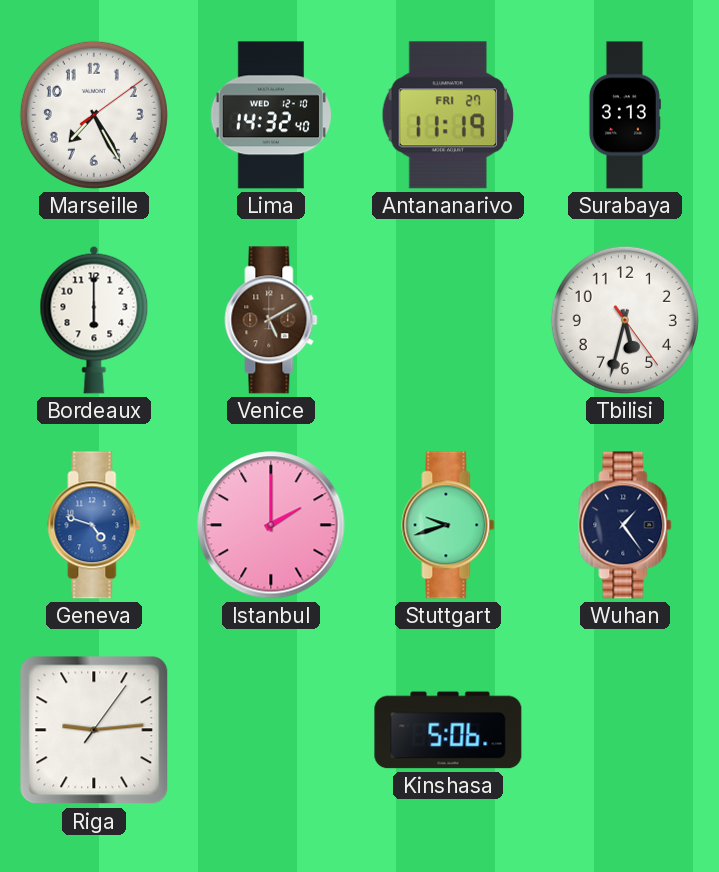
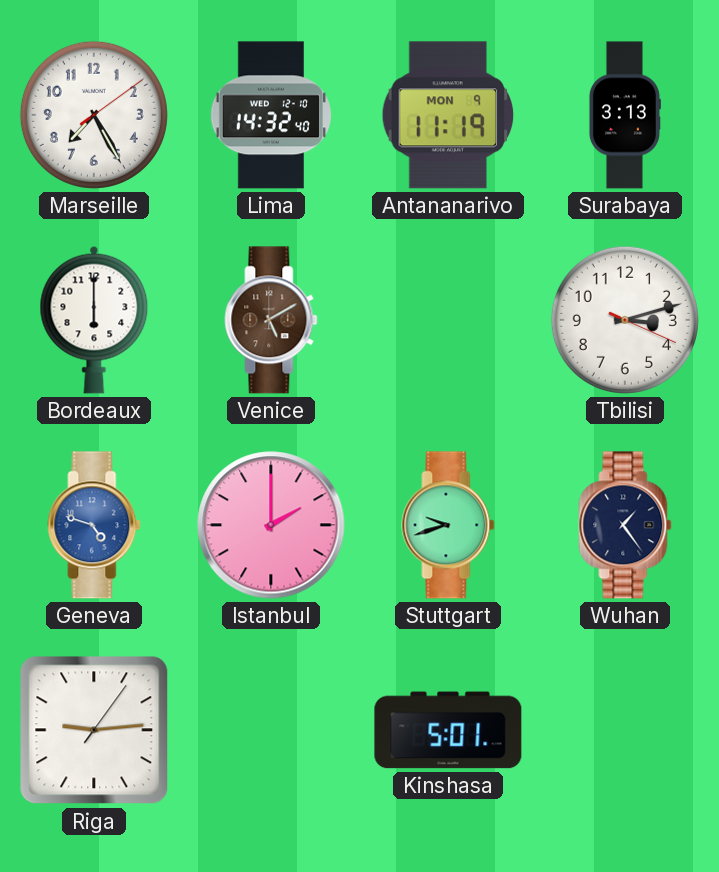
Antananarivo date: FRI 27 -> MON 9
Tbilisi: 5:32 -> 3:12
Kinshasa: 5:06 -> 5:01
